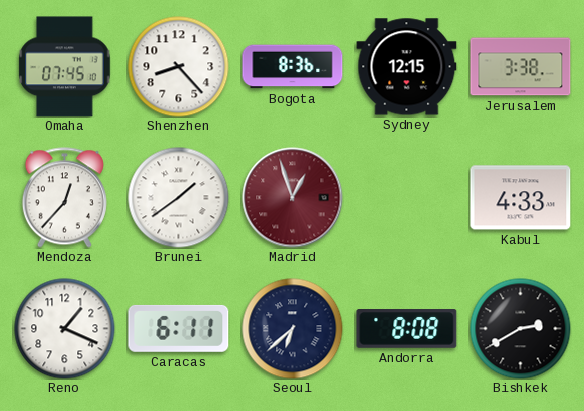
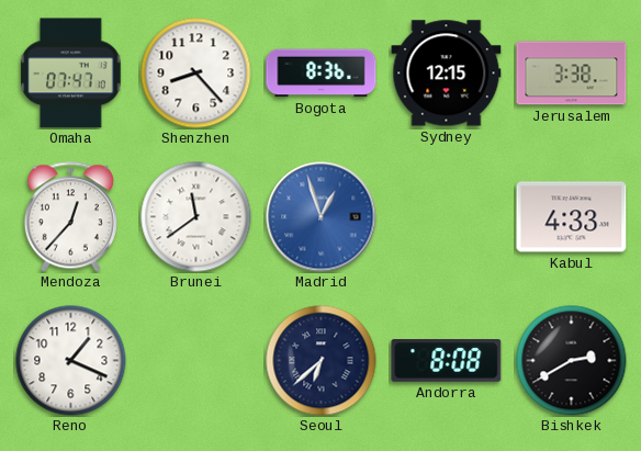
Omaha: 07:45 -> 07:47
Brunei: 1:39 -> 11:39
Madrid dial: burgundy -> blue
Caracas: 6:11 -> none
